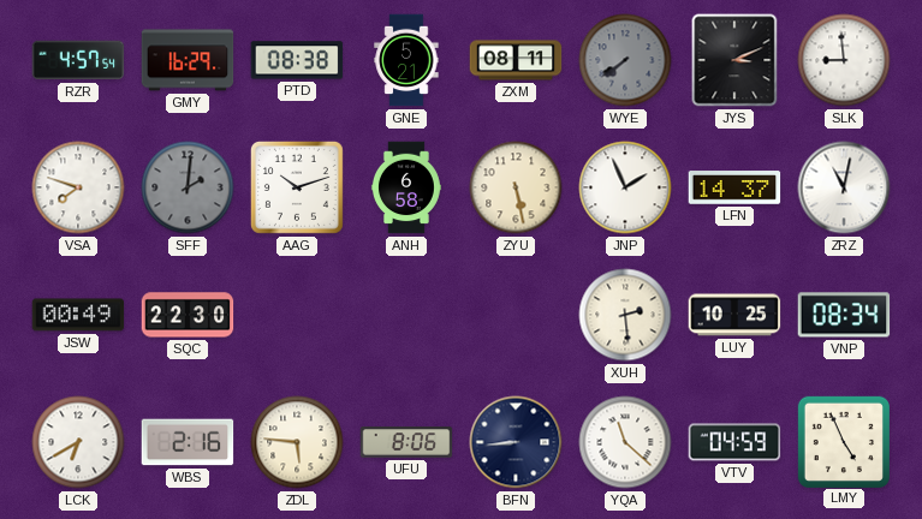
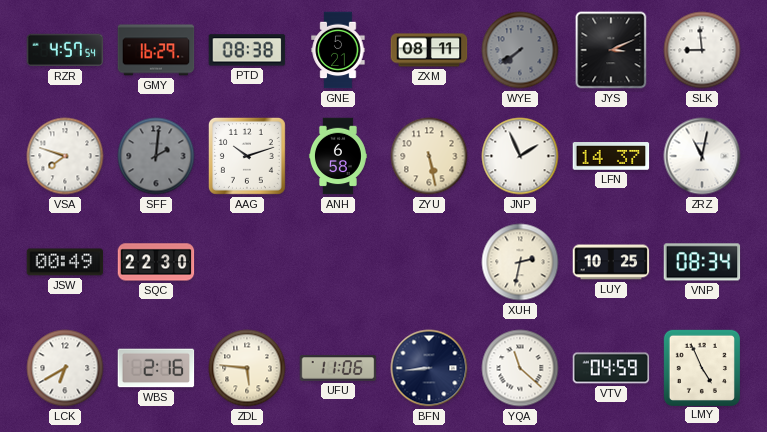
XUH: 2:29 -> 2:32
UFU: 8:06 -> 11:06
